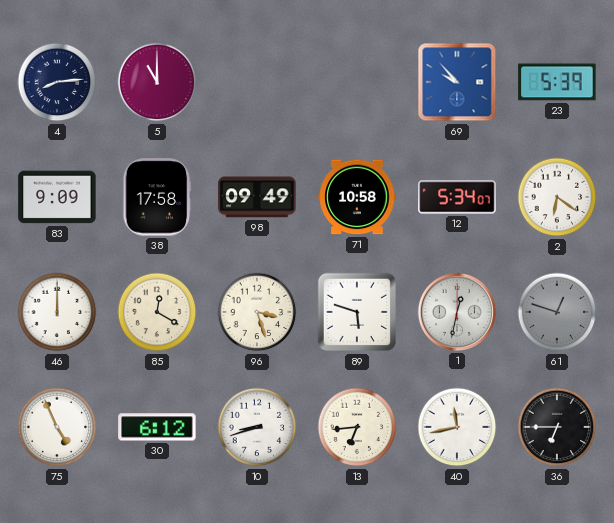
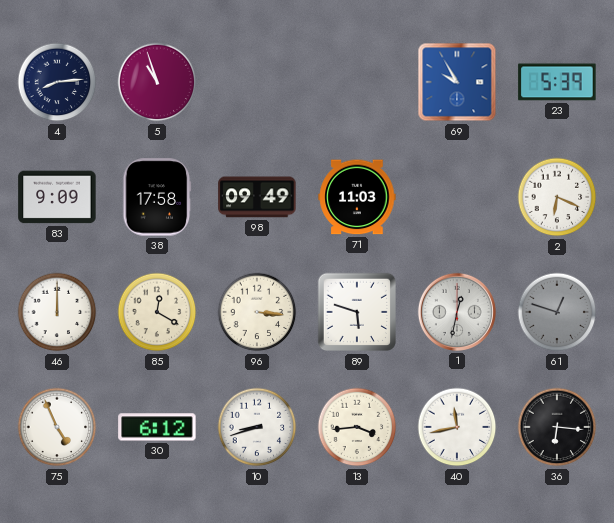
5: 11:00 -> 10:57
69: 9:53 -> 9:55
71: 10:58 -> 11:03
12: 5:34 -> none
2: 6:21 -> 6:19
96: 3:27 -> 3:16
13: 6:44 -> 3:44
36: 6:45 -> 6:16
